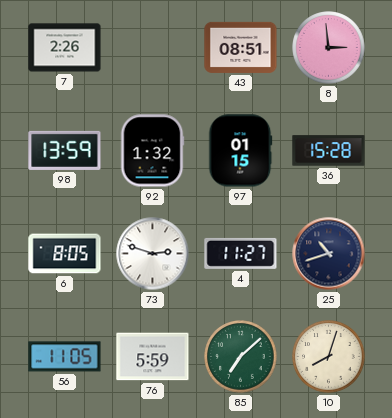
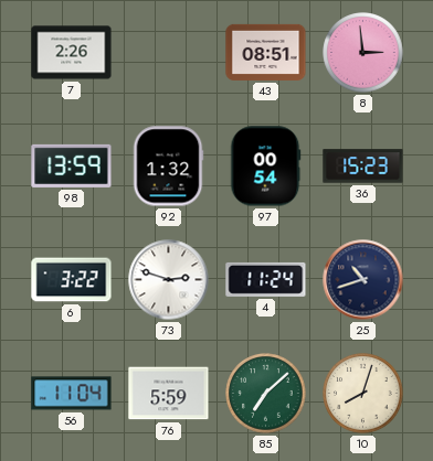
97: 01:15 -> 00:54
36: 15:28 -> 15:23
6: 8:05 -> 3:22
4: 11:27 -> 11:24
56: 11:05 -> 11:04
